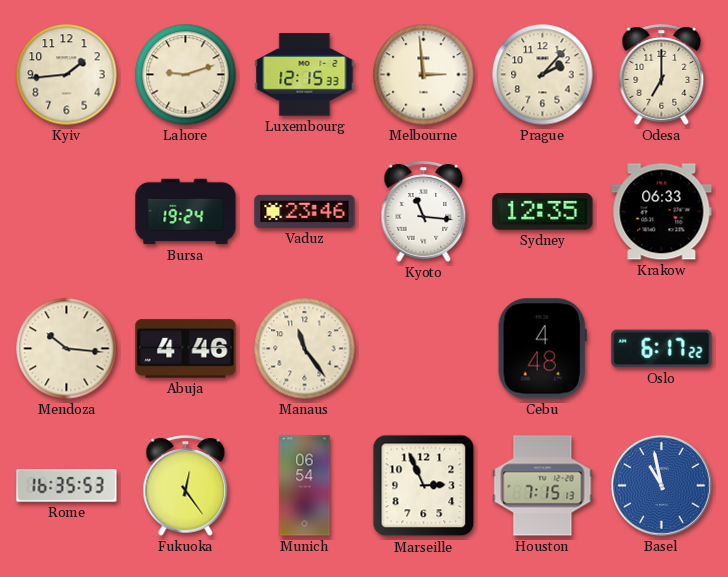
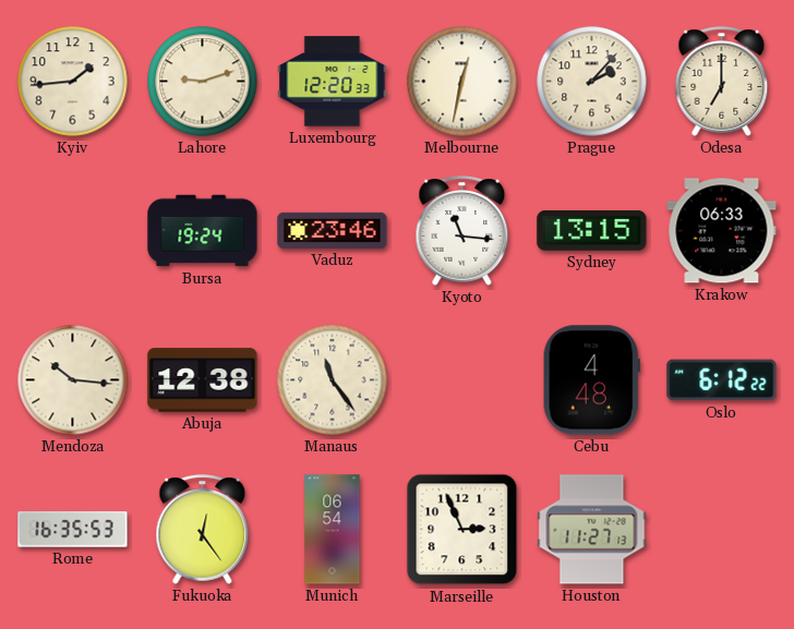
Luxembourg: 12:15 -> 12:20
Melbourne: 2:59 -> 12:32
Sydney: 12:35 -> 13:15
Abuja: 4:46 -> 12:38
Oslo: 6:17 -> 6:12
Houston: 7:15 -> 11:27
Basel: 10:58 -> none
